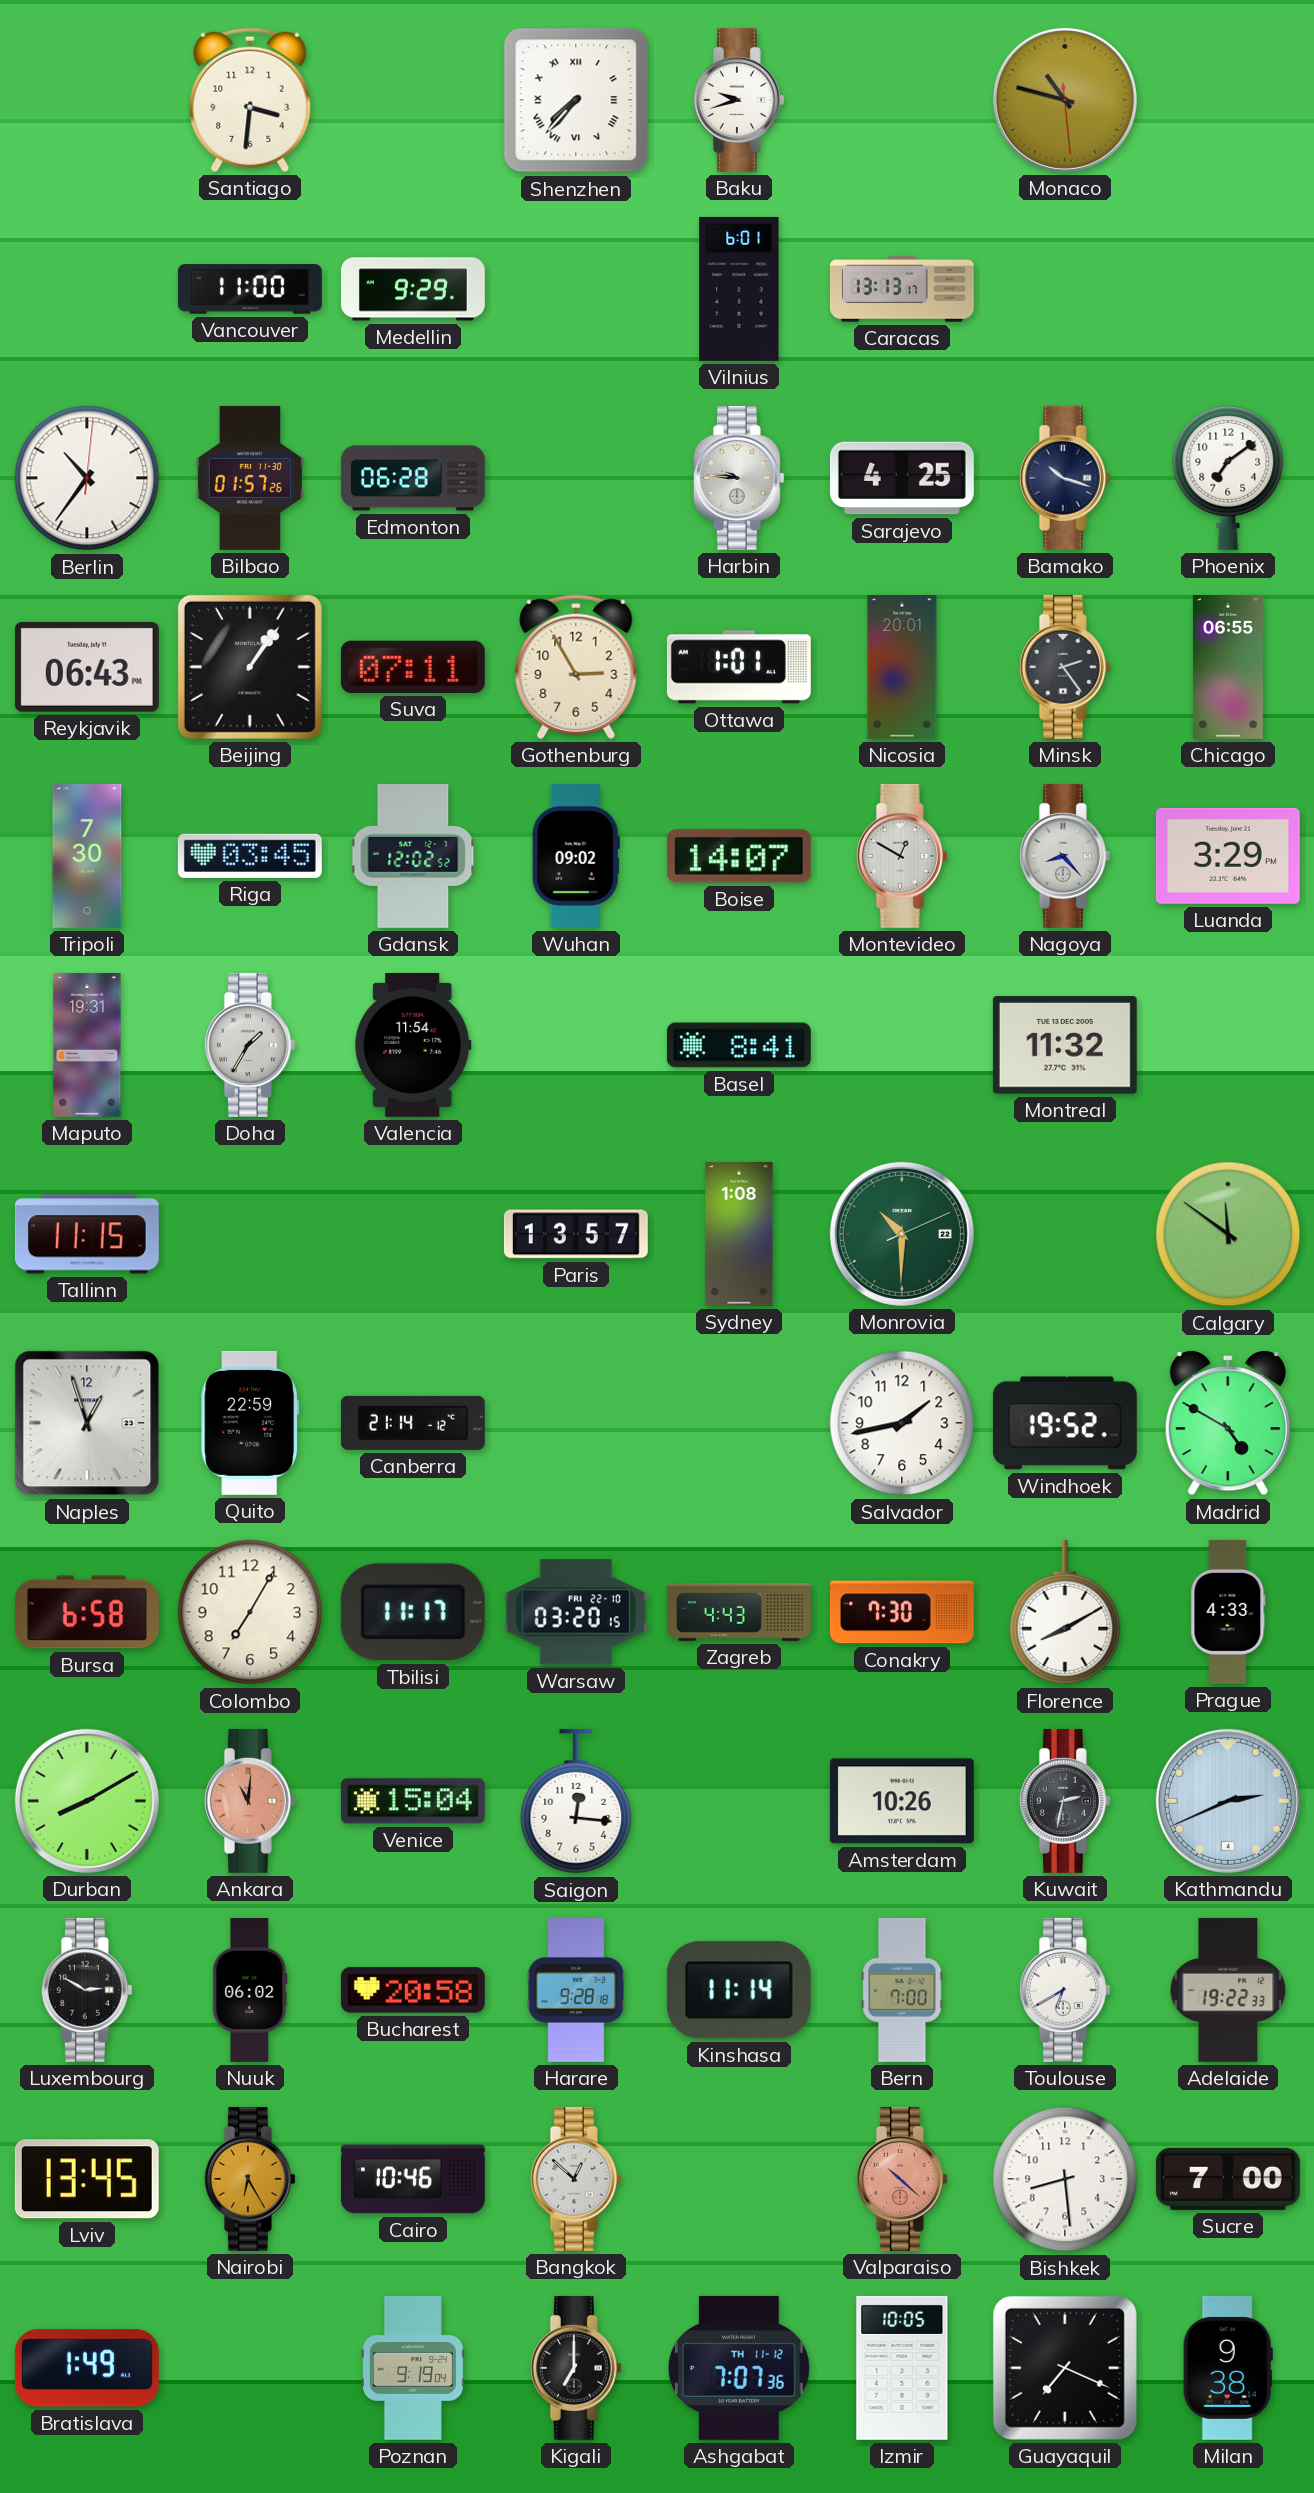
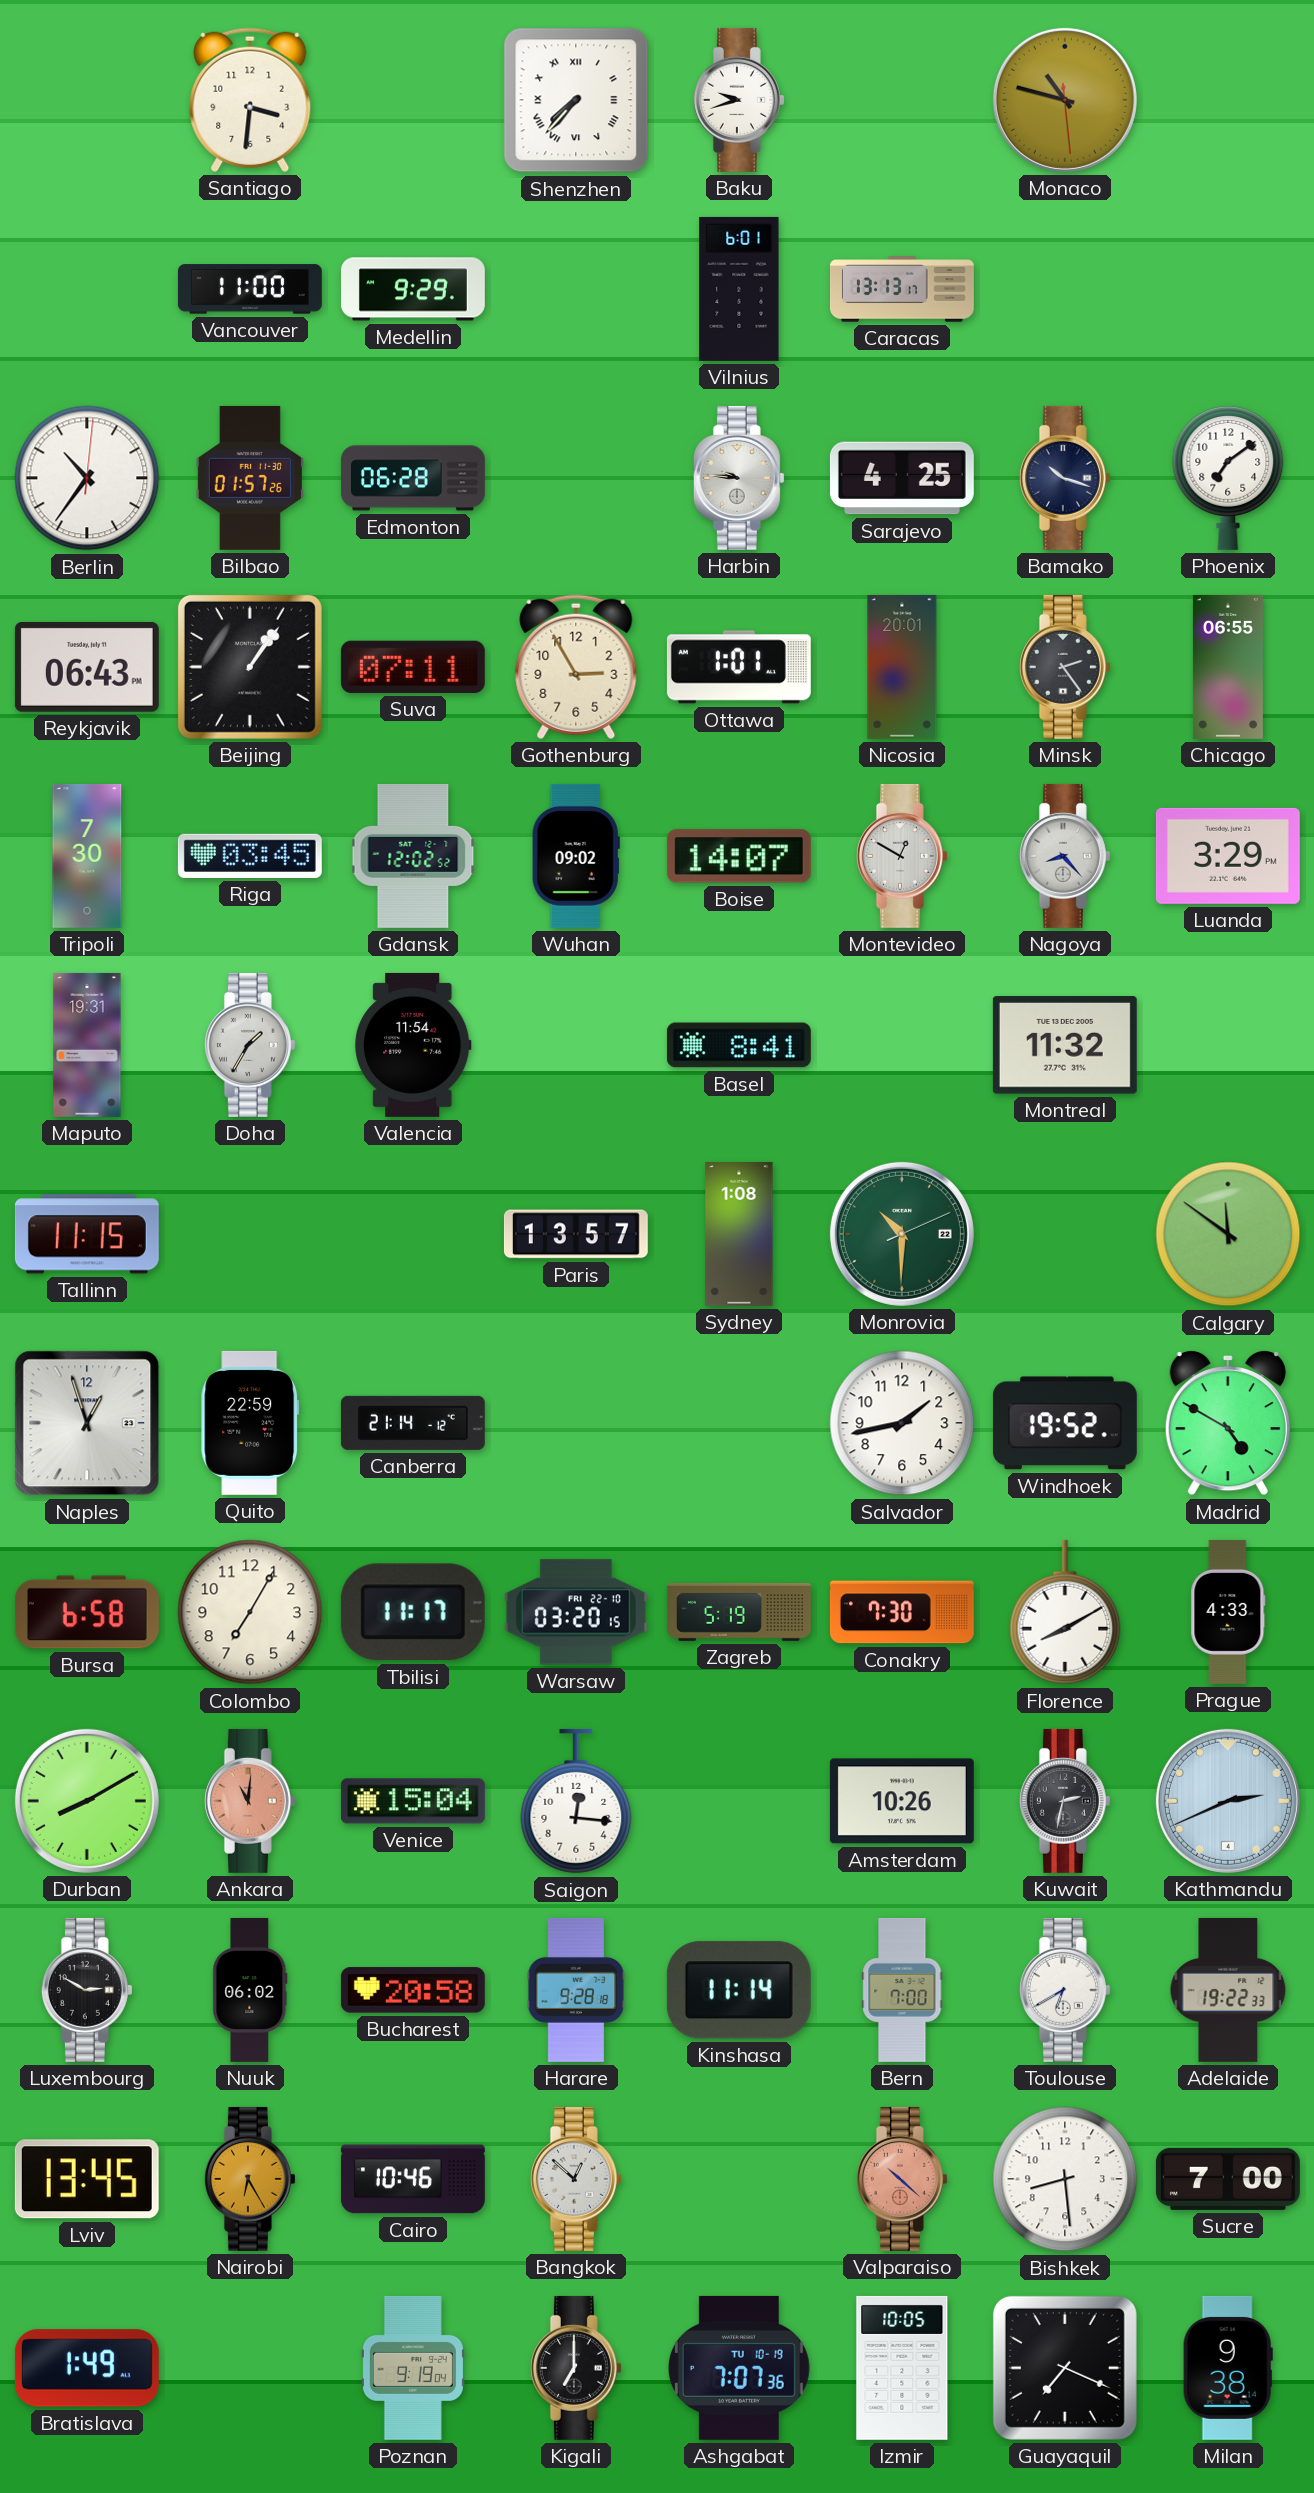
Zagreb: 4:43 -> 5:19
Ashgabat date: TH 11-12 -> TU 10-19
